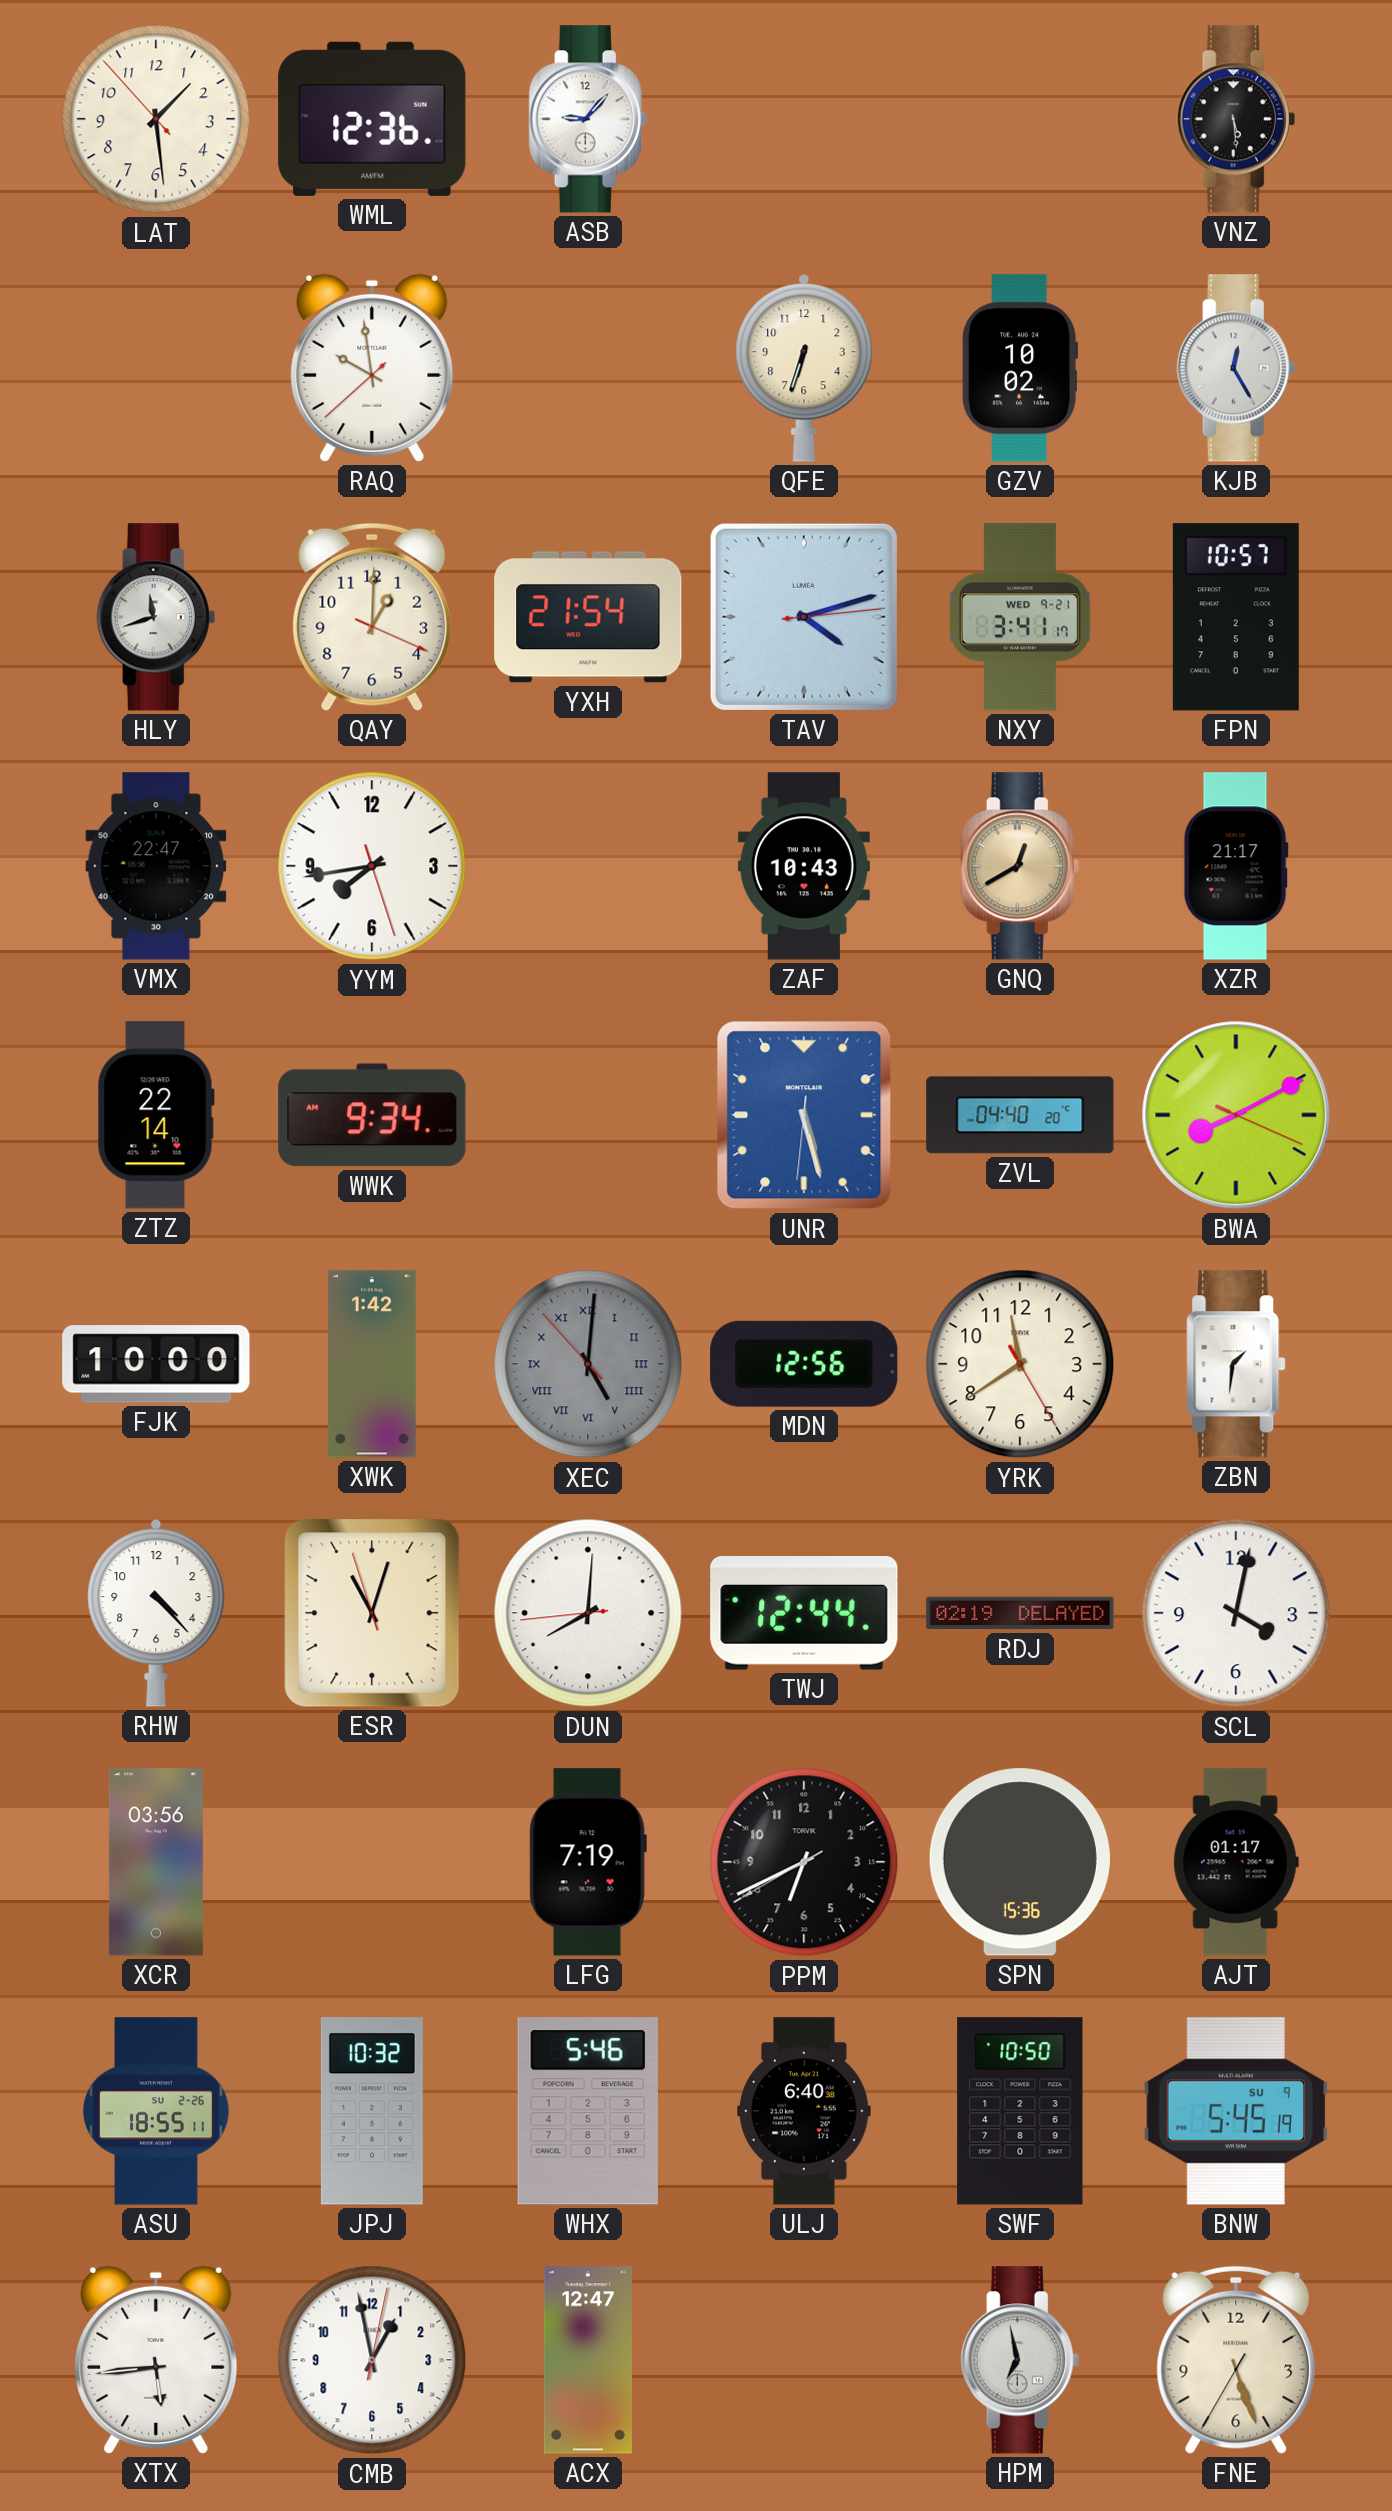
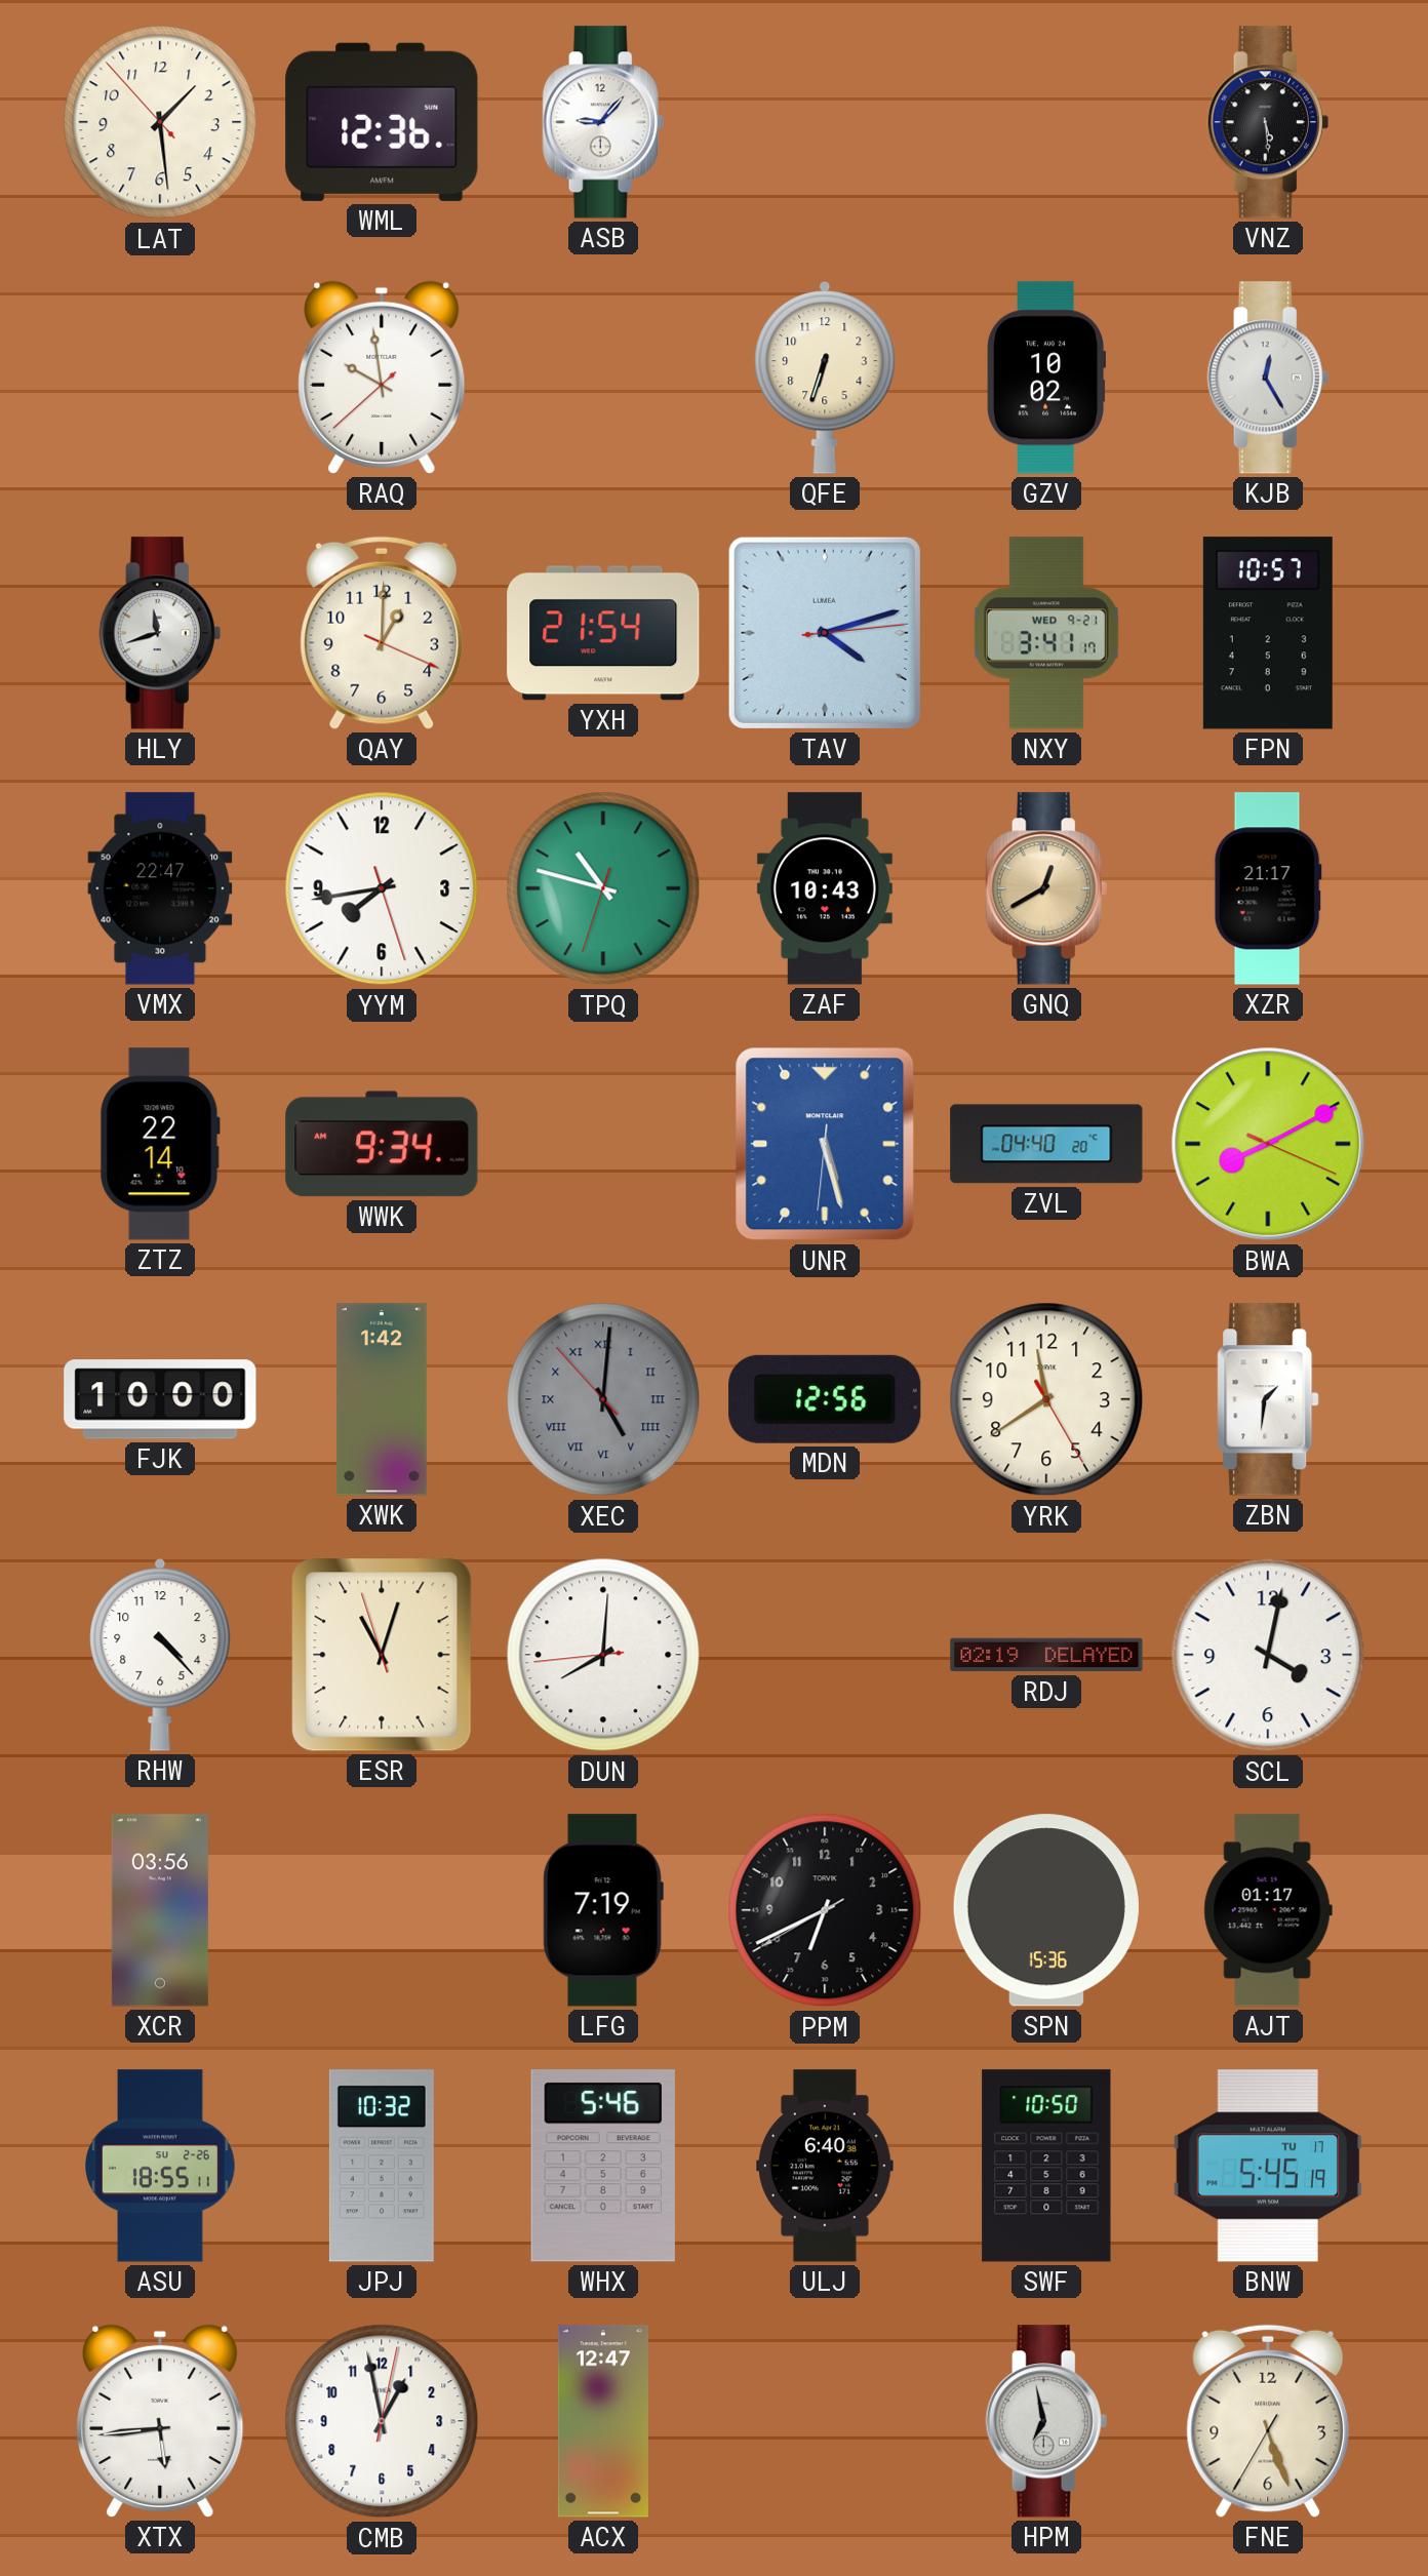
TPQ: none -> 10:47
TWJ: 12:44 -> none
BNW date: SU 9 -> TU 17
